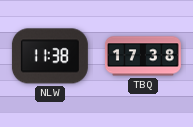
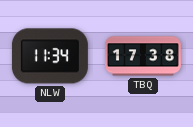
NLW: 11:38 -> 11:34
